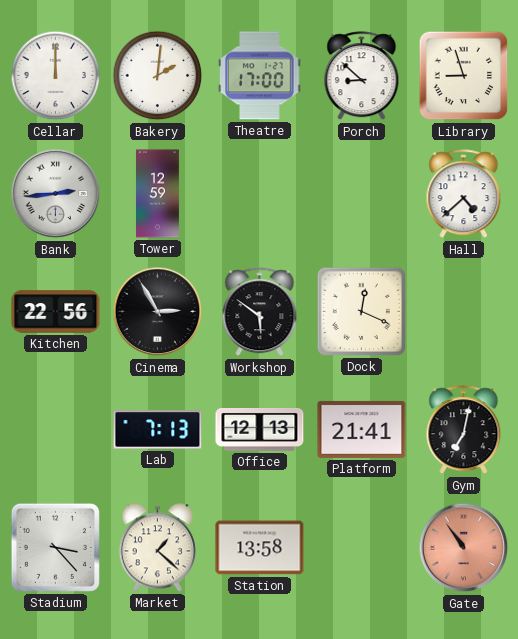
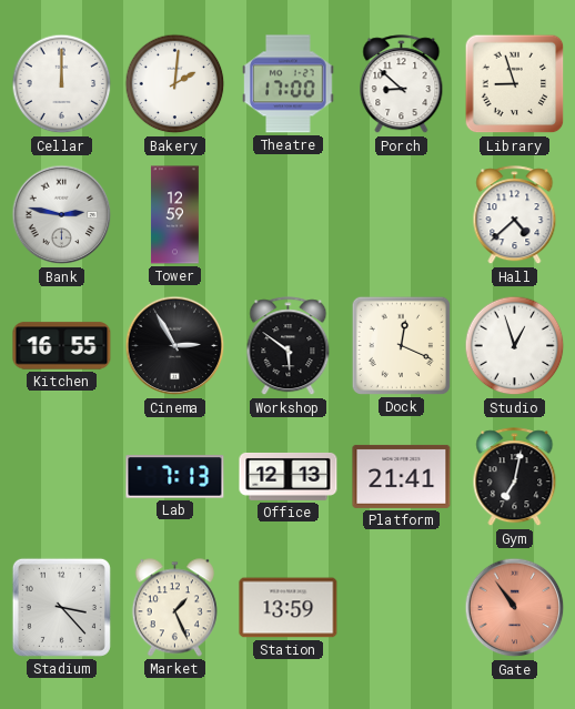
Bank: 2:44 -> 2:47
Kitchen: 22:56 -> 16:55
Studio: none -> 12:57
Market: 1:22 -> 1:26
Station: 13:58 -> 13:59
